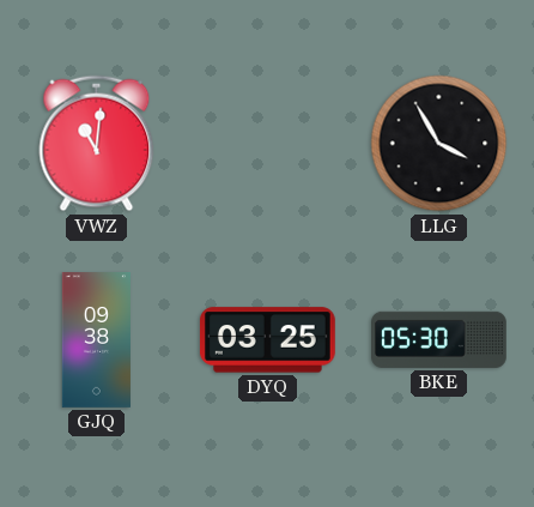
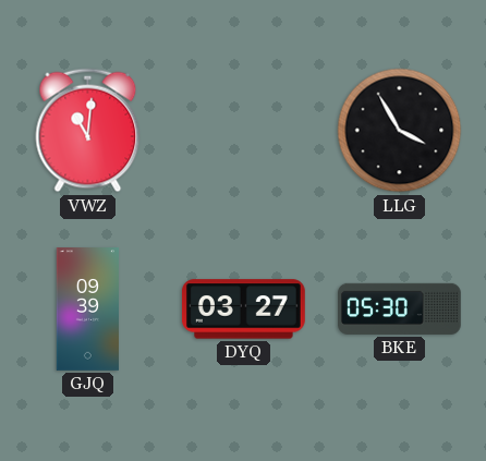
GJQ: 09:38 -> 09:39
DYQ: 03:25 -> 03:27
